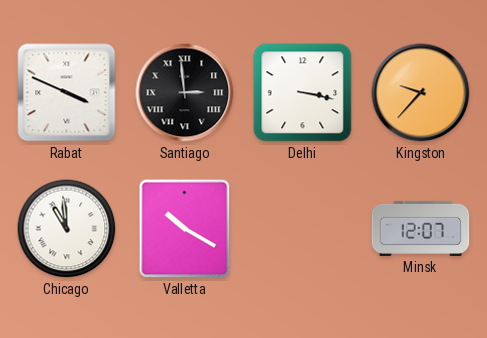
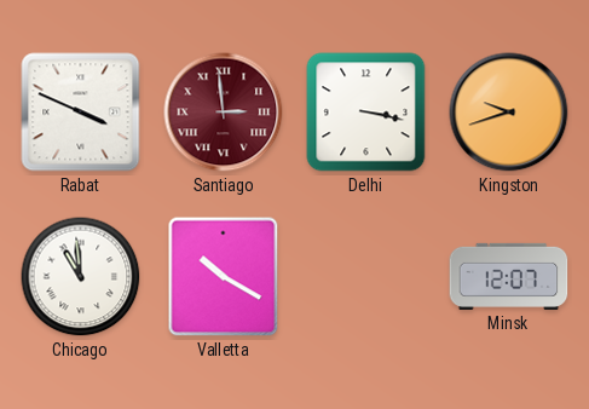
Santiago dial: black -> burgundy
Kingston: 9:37 -> 9:42
